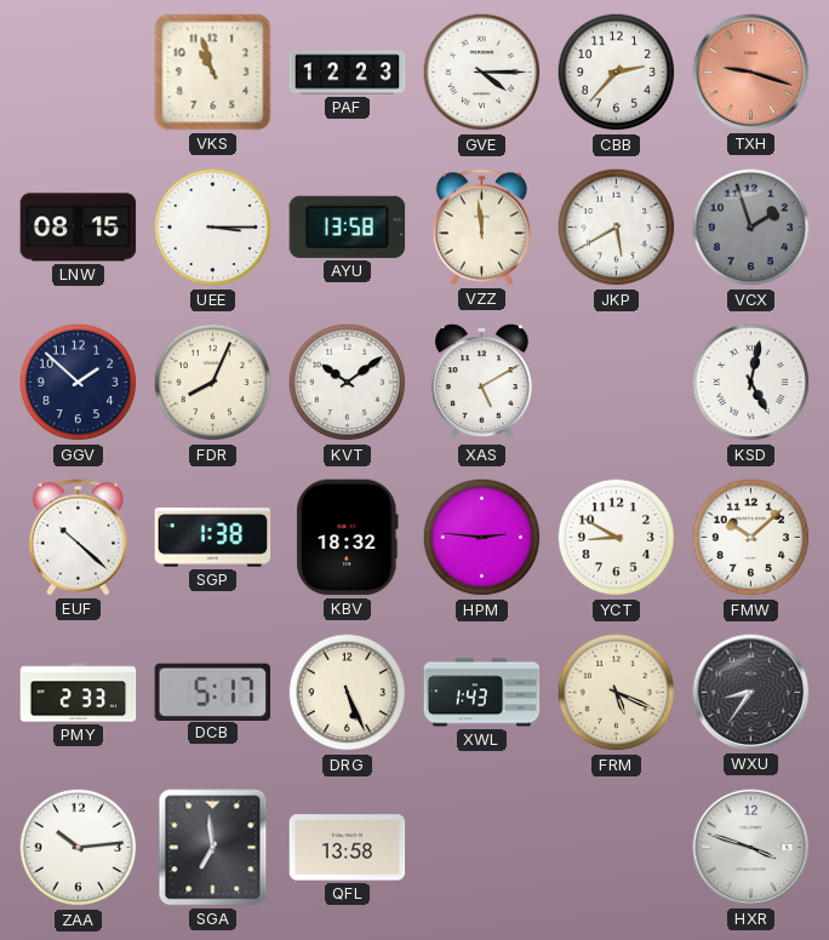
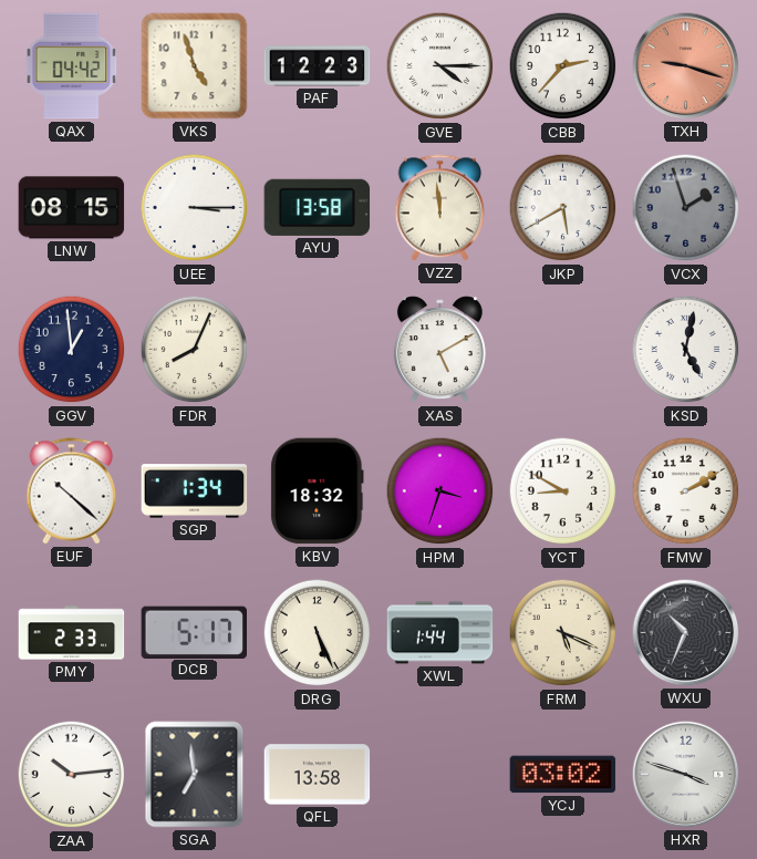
QAX: none -> 04:42
VKS: 10:57 -> 4:57
GGV: 1:52 -> 12:59
KVT: 10:09 -> none
SGP: 1:38 -> 1:34
HPM: 2:46 -> 3:33
FMW: 10:08 -> 2:10
XWL: 1:43 -> 1:44
WXU: 8:36 -> 10:34
YCJ: none -> 03:02
